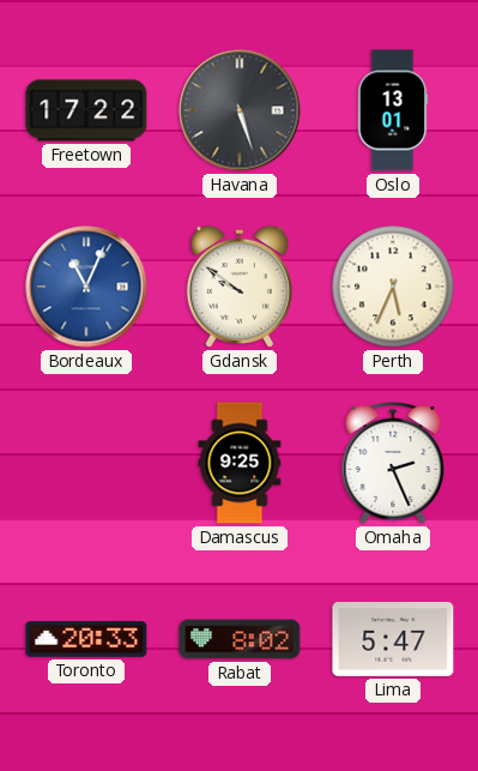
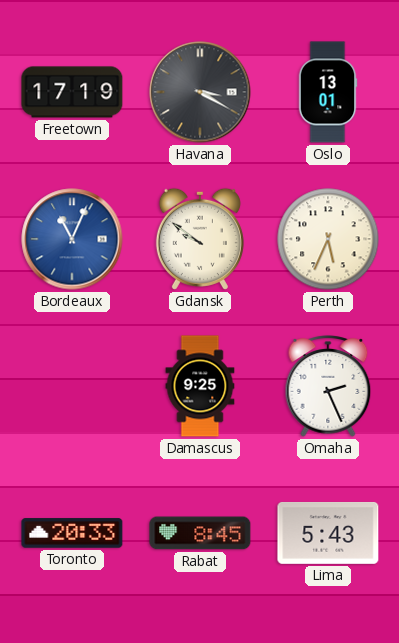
Freetown: 17:22 -> 17:19
Havana: 5:27 -> 3:20
Rabat: 8:02 -> 8:45
Lima: 5:47 -> 5:43
